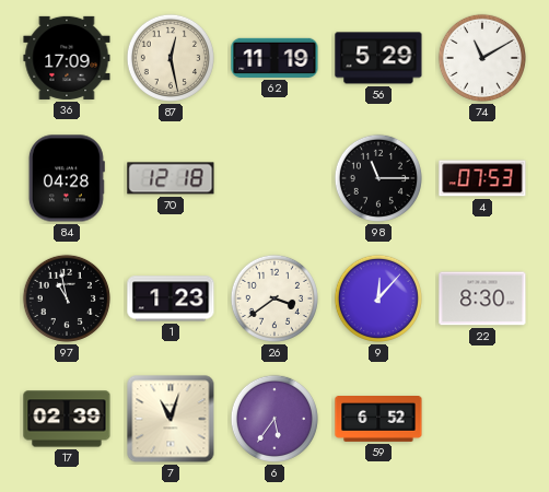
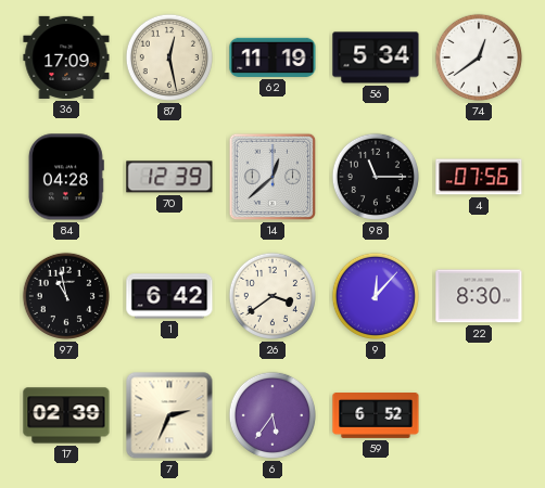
56: 5:29 -> 5:34
74: 11:10 -> 12:39
70: 12:18 -> 12:39
14: none -> 12:38
4: 07:53 -> 07:56
1: 1:23 -> 6:42
7: 11:03 -> 2:34
